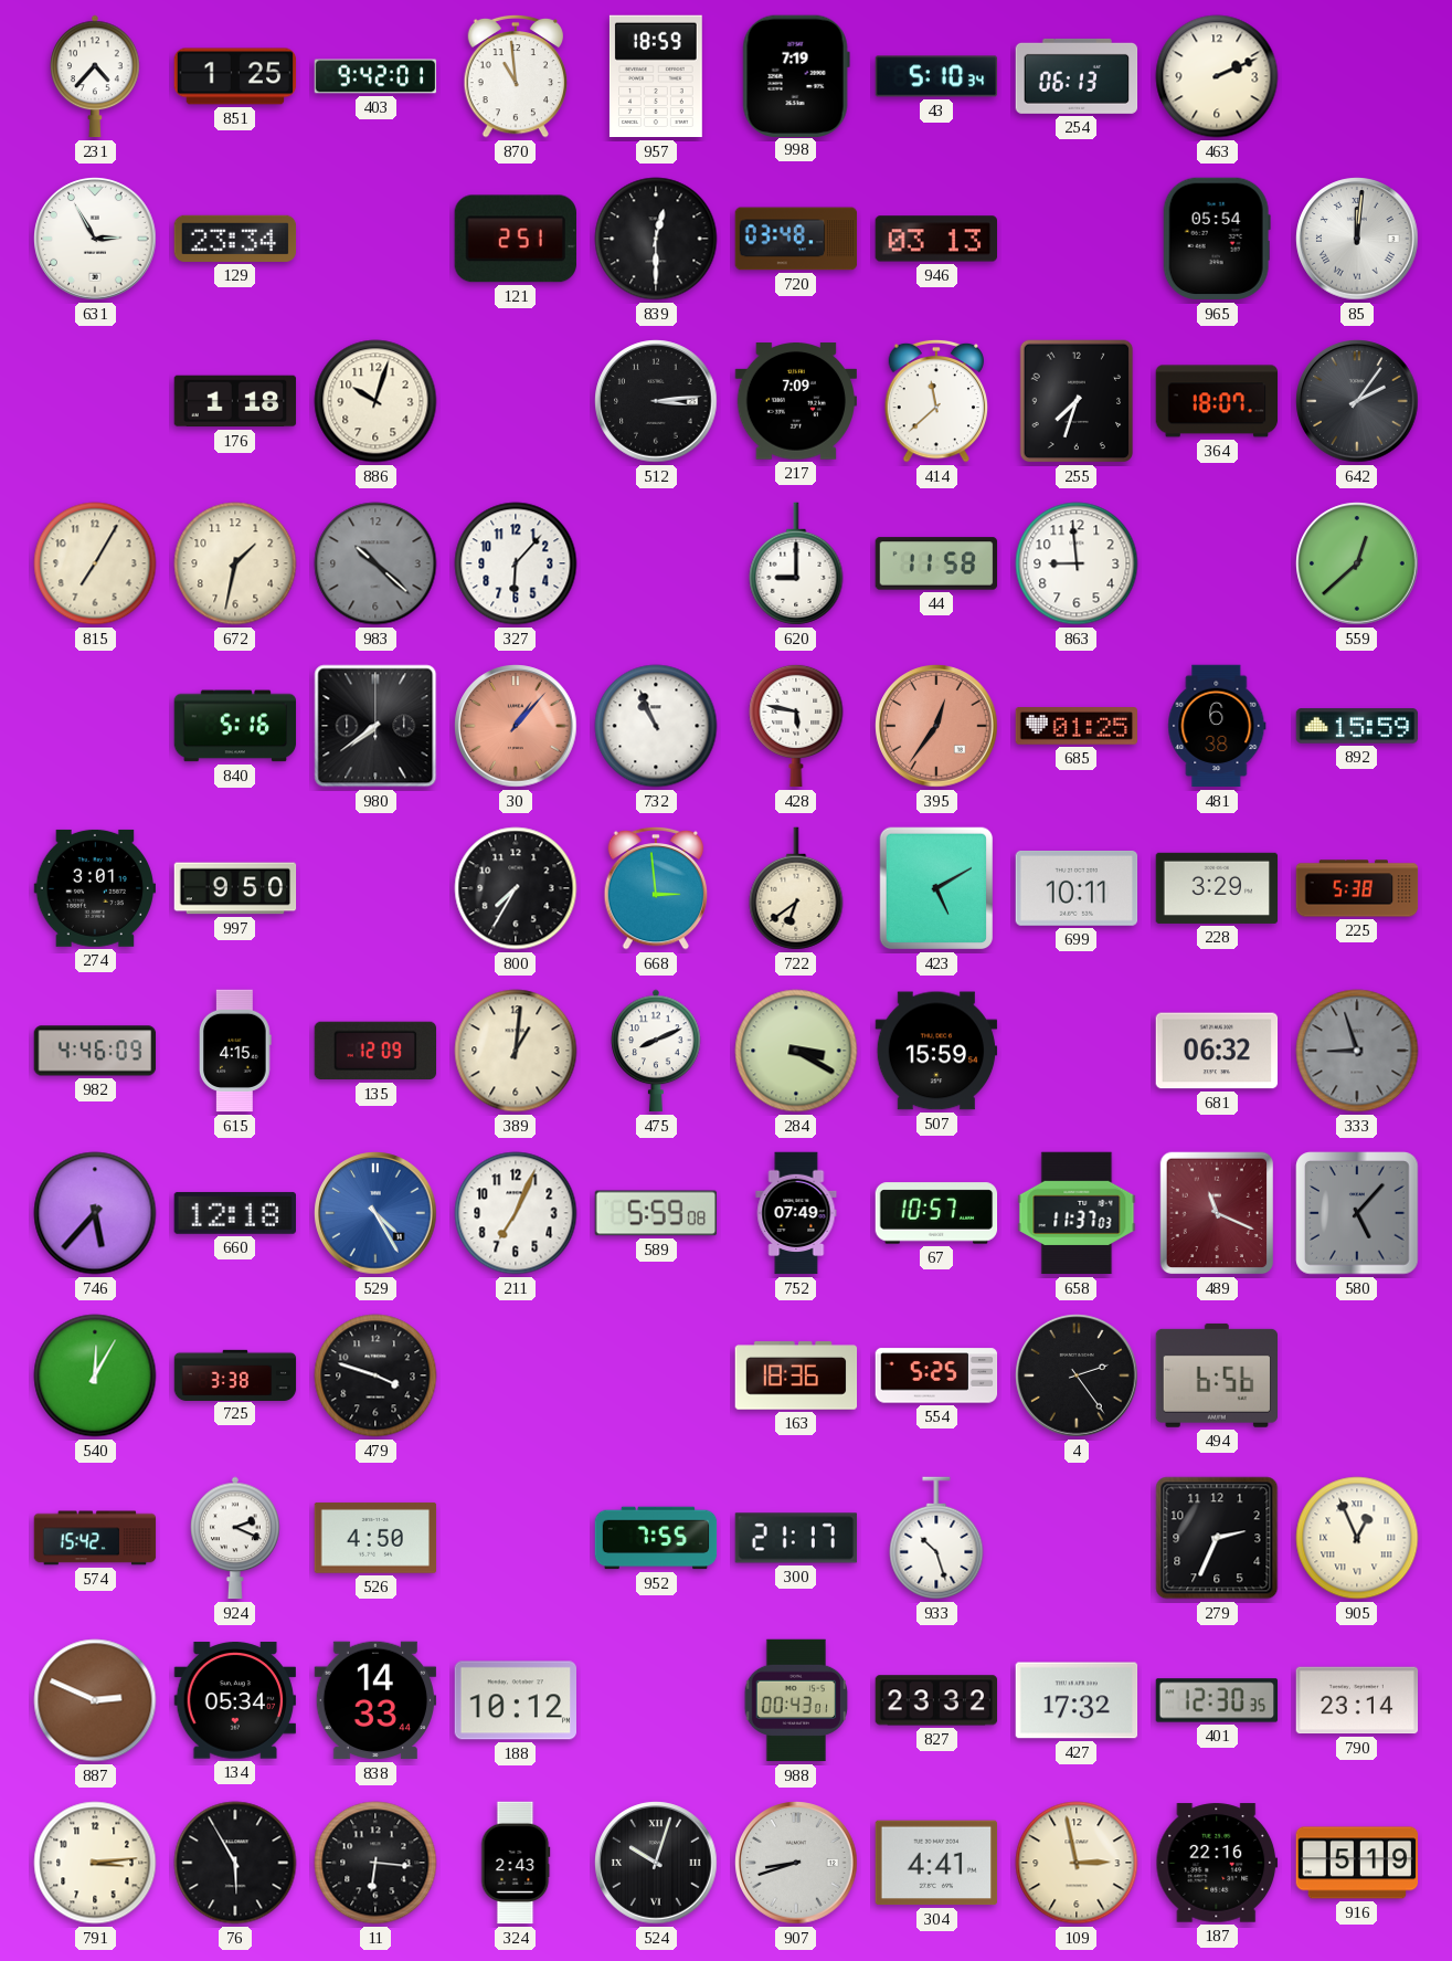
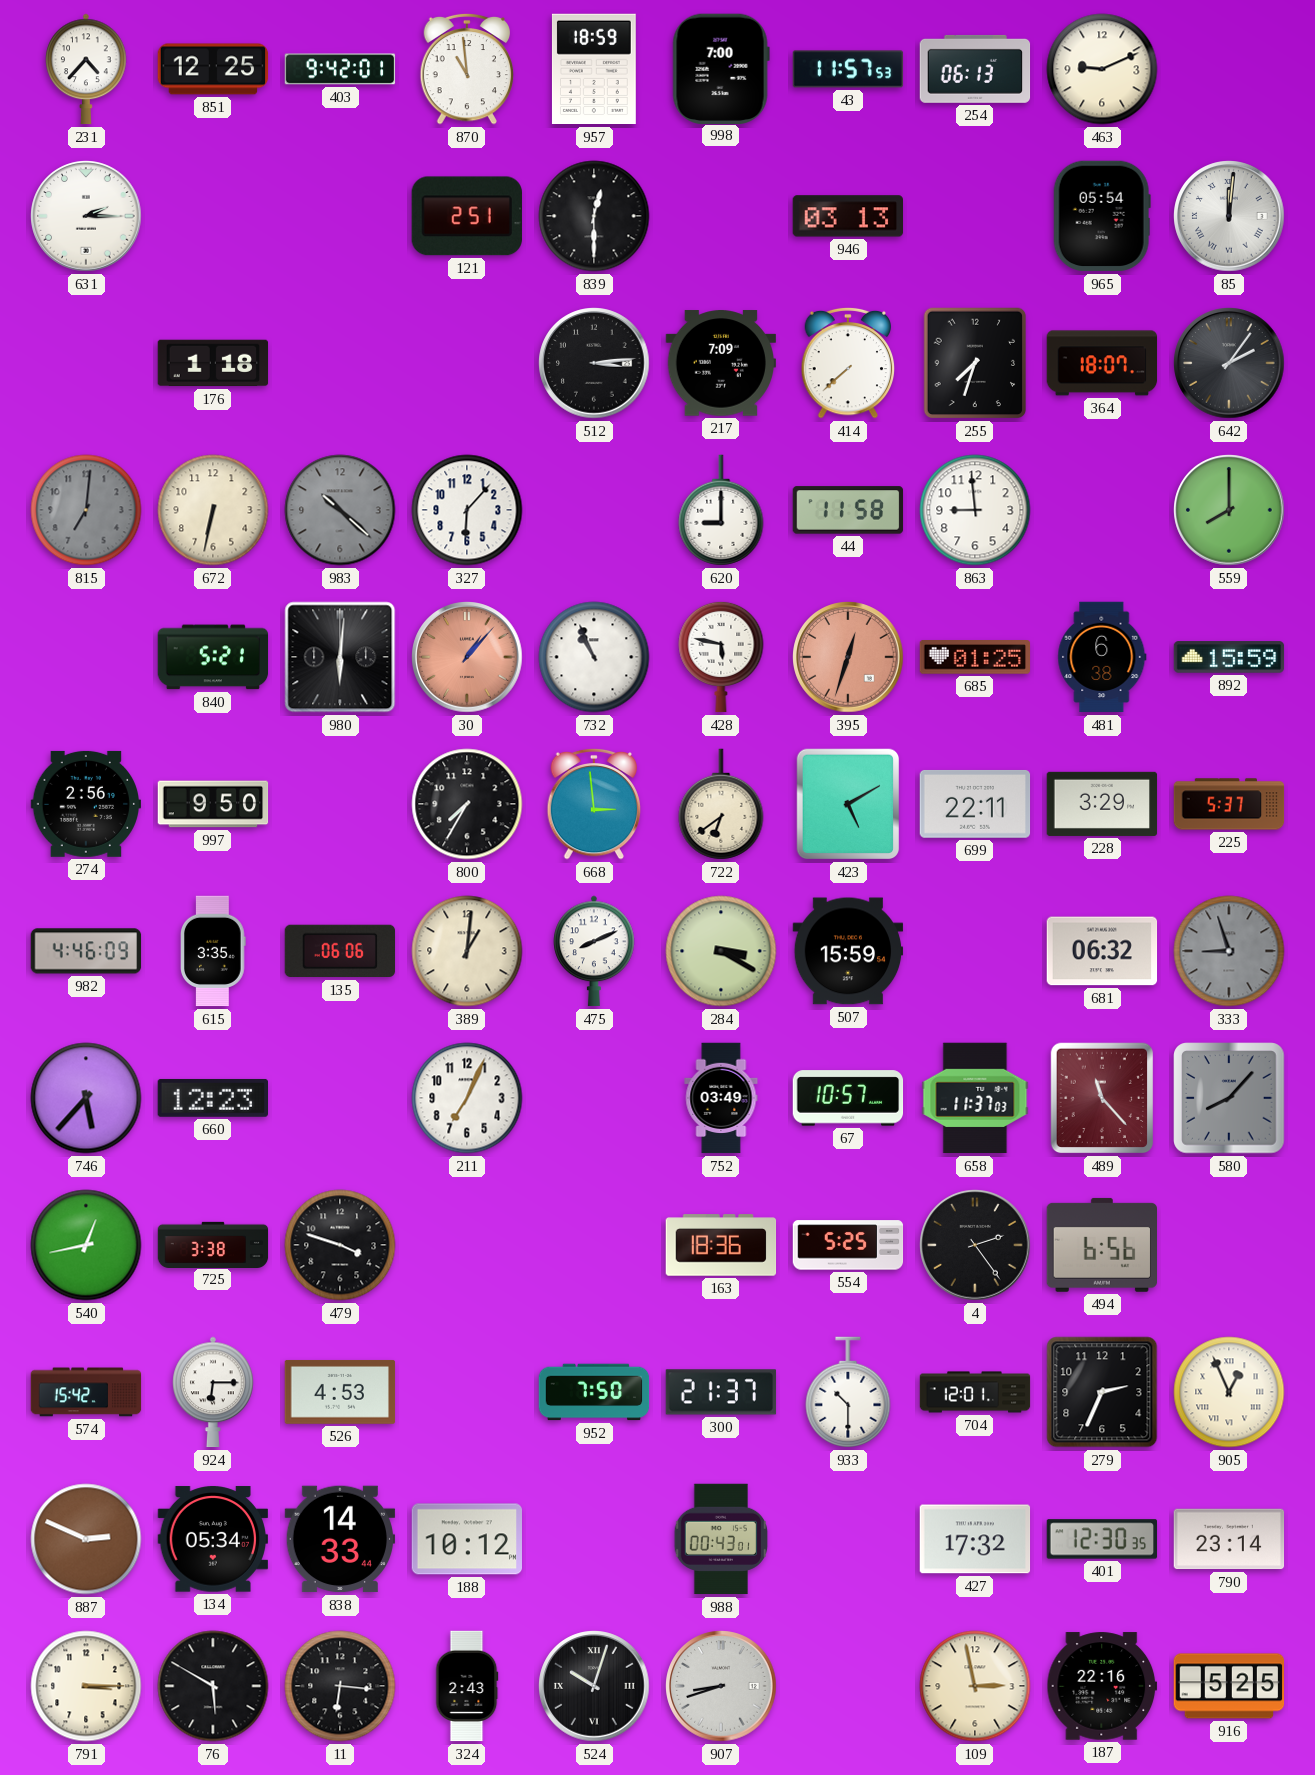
851: 1:25 -> 12:25
998: 7:19 -> 7:00
43: 5:10 -> 11:57
463: 2:11 -> 9:11
631: 2:55 -> 2:15
129: 23:34 -> none
720: 03:48 -> none
886: 10:03 -> none
414: 11:38 -> 7:38
815: 7:05 -> 7:01
815 dial: cream -> grey
672: 1:32 -> 6:32
559: 12:38 -> 8:00
840: 5:16 -> 5:21
980: 7:39 -> 6:01
395: 12:36 -> 12:33
274: 3:01 -> 2:56
699: 10:11 -> 22:11
225: 5:38 -> 5:37
615: 4:15 -> 3:35
135: 12:09 -> 06:06
660: 12:18 -> 12:23
529: 4:25 -> none
589: 5:59 -> none
752: 07:49 -> 03:49
489: 11:19 -> 11:23
580: 5:07 -> 8:07
540: 12:05 -> 12:43
924: 2:19 -> 6:15
526: 4:50 -> 4:53
952: 7:55 -> 7:50
300: 21:17 -> 21:37
933: 10:27 -> 10:30
704: none -> 12:01
827: 23:32 -> none
791: 3:14 -> 3:15
76: 5:55 -> 5:50
304: 4:41 -> none
916: 5:19 -> 5:25
